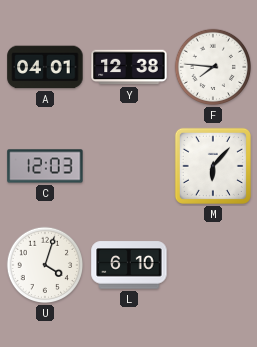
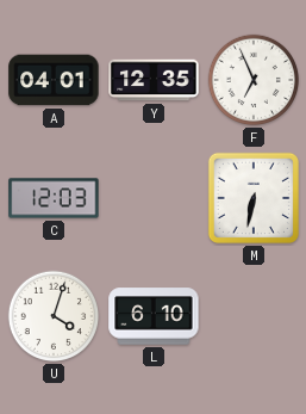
Y: 12:38 -> 12:35
F: 7:46 -> 6:56
M: 6:07 -> 6:32
